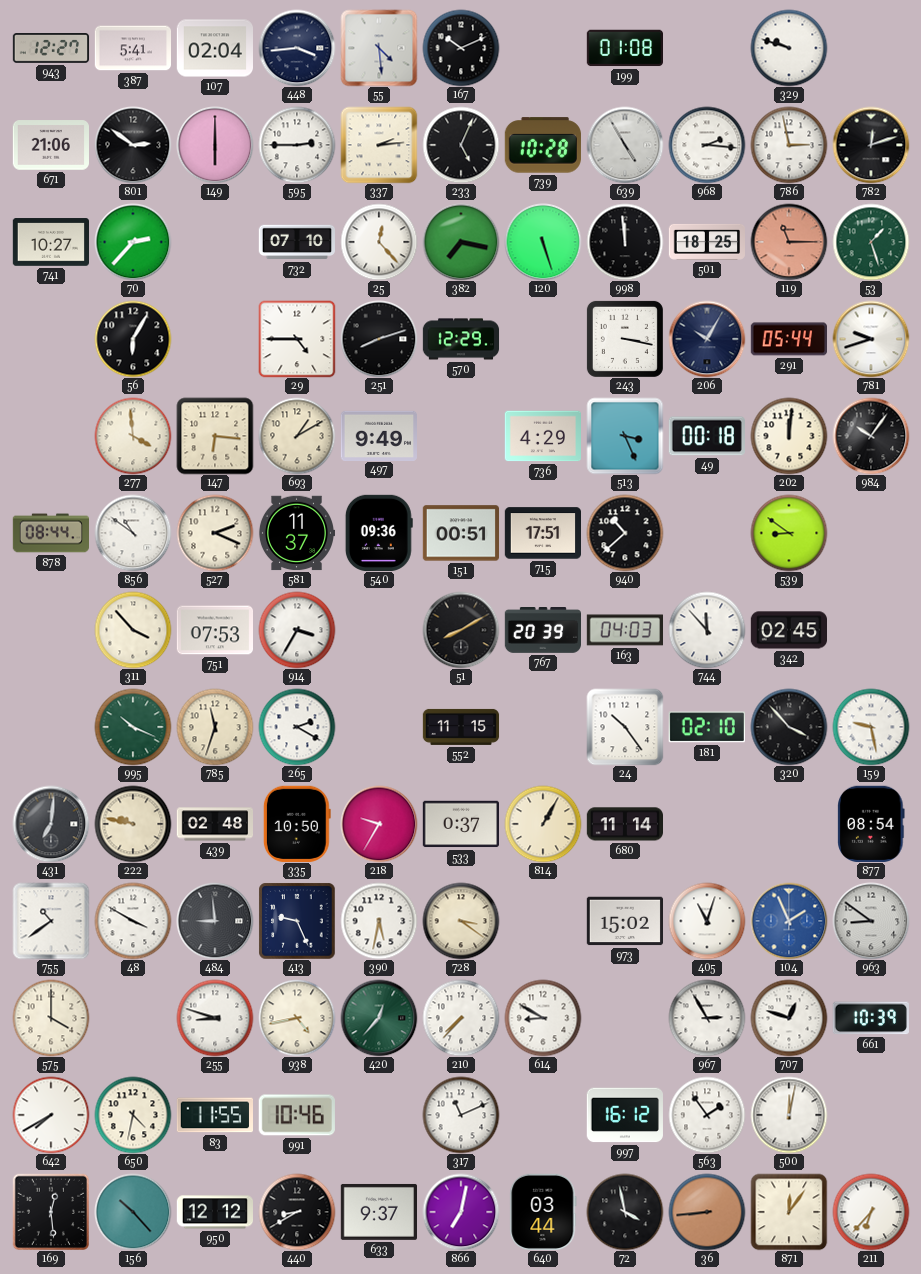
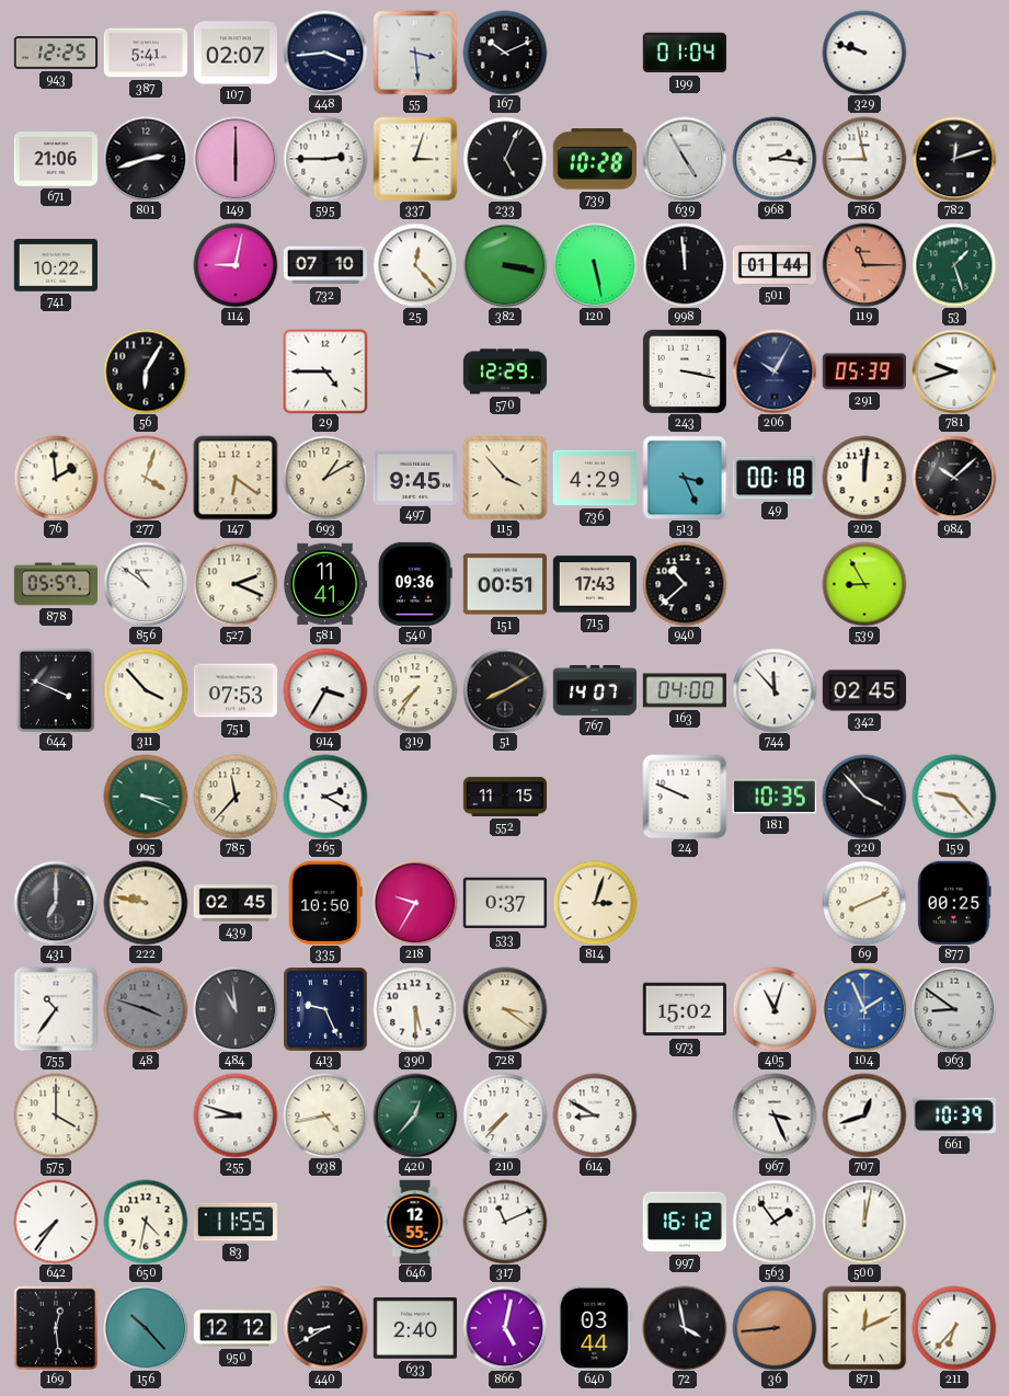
943: 12:27 -> 12:25
107: 02:04 -> 02:07
55: 4:29 -> 3:29
199: 01:08 -> 01:04
801: 2:51 -> 2:42
337: 2:14 -> 3:03
786: 2:58 -> 8:58
741: 10:27 -> 10:22
70: 2:37 -> none
114: none -> 9:02
382: 7:17 -> 3:17
120: 5:27 -> 5:28
501: 18:25 -> 01:44
251: 8:12 -> none
291: 05:44 -> 05:39
76: none -> 1:59
277: 3:59 -> 4:03
147: 6:16 -> 6:21
497: 9:49 -> 9:45
115: none -> 3:53
984: 10:06 -> 10:08
878: 08:44 -> 05:57
581: 11:37 -> 11:41
715: 17:51 -> 17:43
539: 8:51 -> 8:55
644: none -> 3:49
319: none -> 7:36
767: 20:39 -> 14:07
163: 04:03 -> 04:00
995: 10:19 -> 3:19
785: 11:33 -> 11:37
24: 10:24 -> 9:49
181: 02:10 -> 10:35
159: 9:28 -> 9:23
431: 7:01 -> 7:00
439: 02:48 -> 02:45
814: 1:05 -> 3:03
680: 11:14 -> none
69: none -> 8:11
877: 08:54 -> 00:25
755: 10:39 -> 10:36
48: 3:50 -> 3:48
48 dial: white -> grey
484: 8:59 -> 10:59
390: 5:32 -> 5:30
967: 2:55 -> 3:26
707: 12:48 -> 12:42
642: 7:40 -> 7:36
991: 10:46 -> none
646: none -> 12:55
633: 9:37 -> 2:40
866: 7:02 -> 5:02
871: 12:06 -> 12:11
